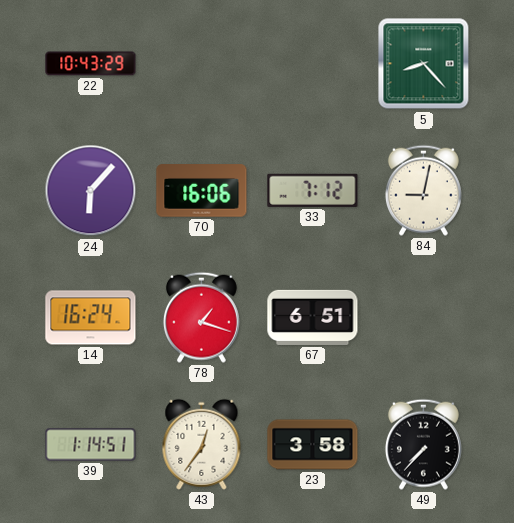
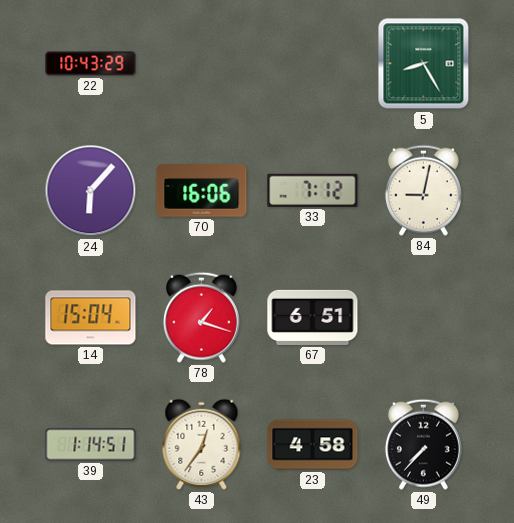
5: 8:23 -> 8:25
14: 16:24 -> 15:04
23: 3:58 -> 4:58
